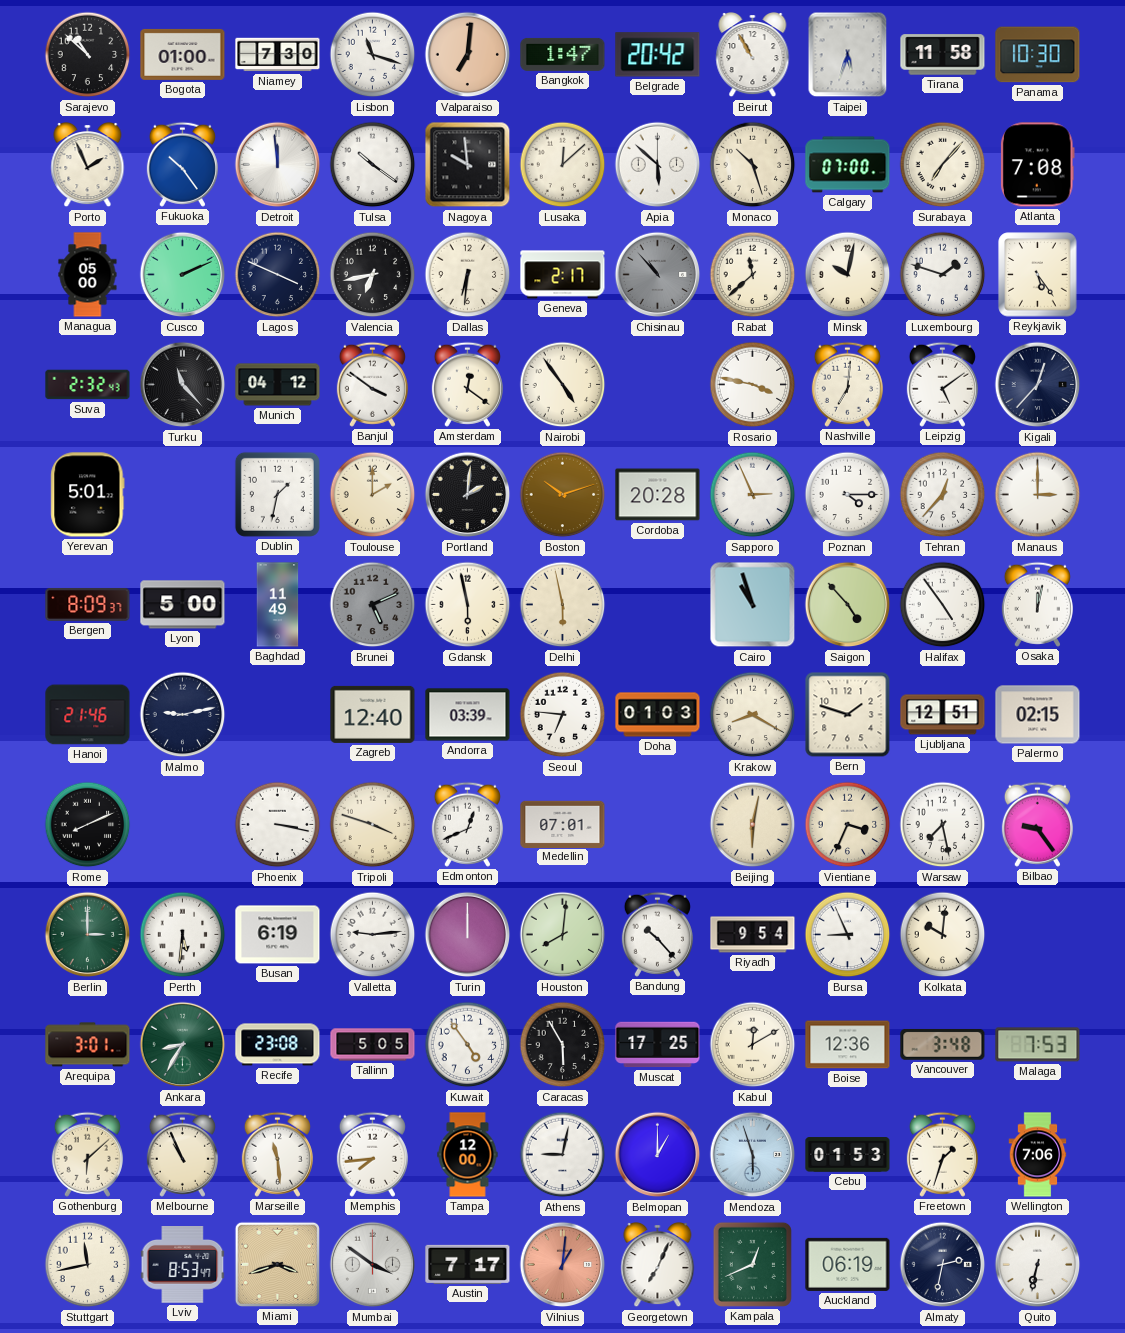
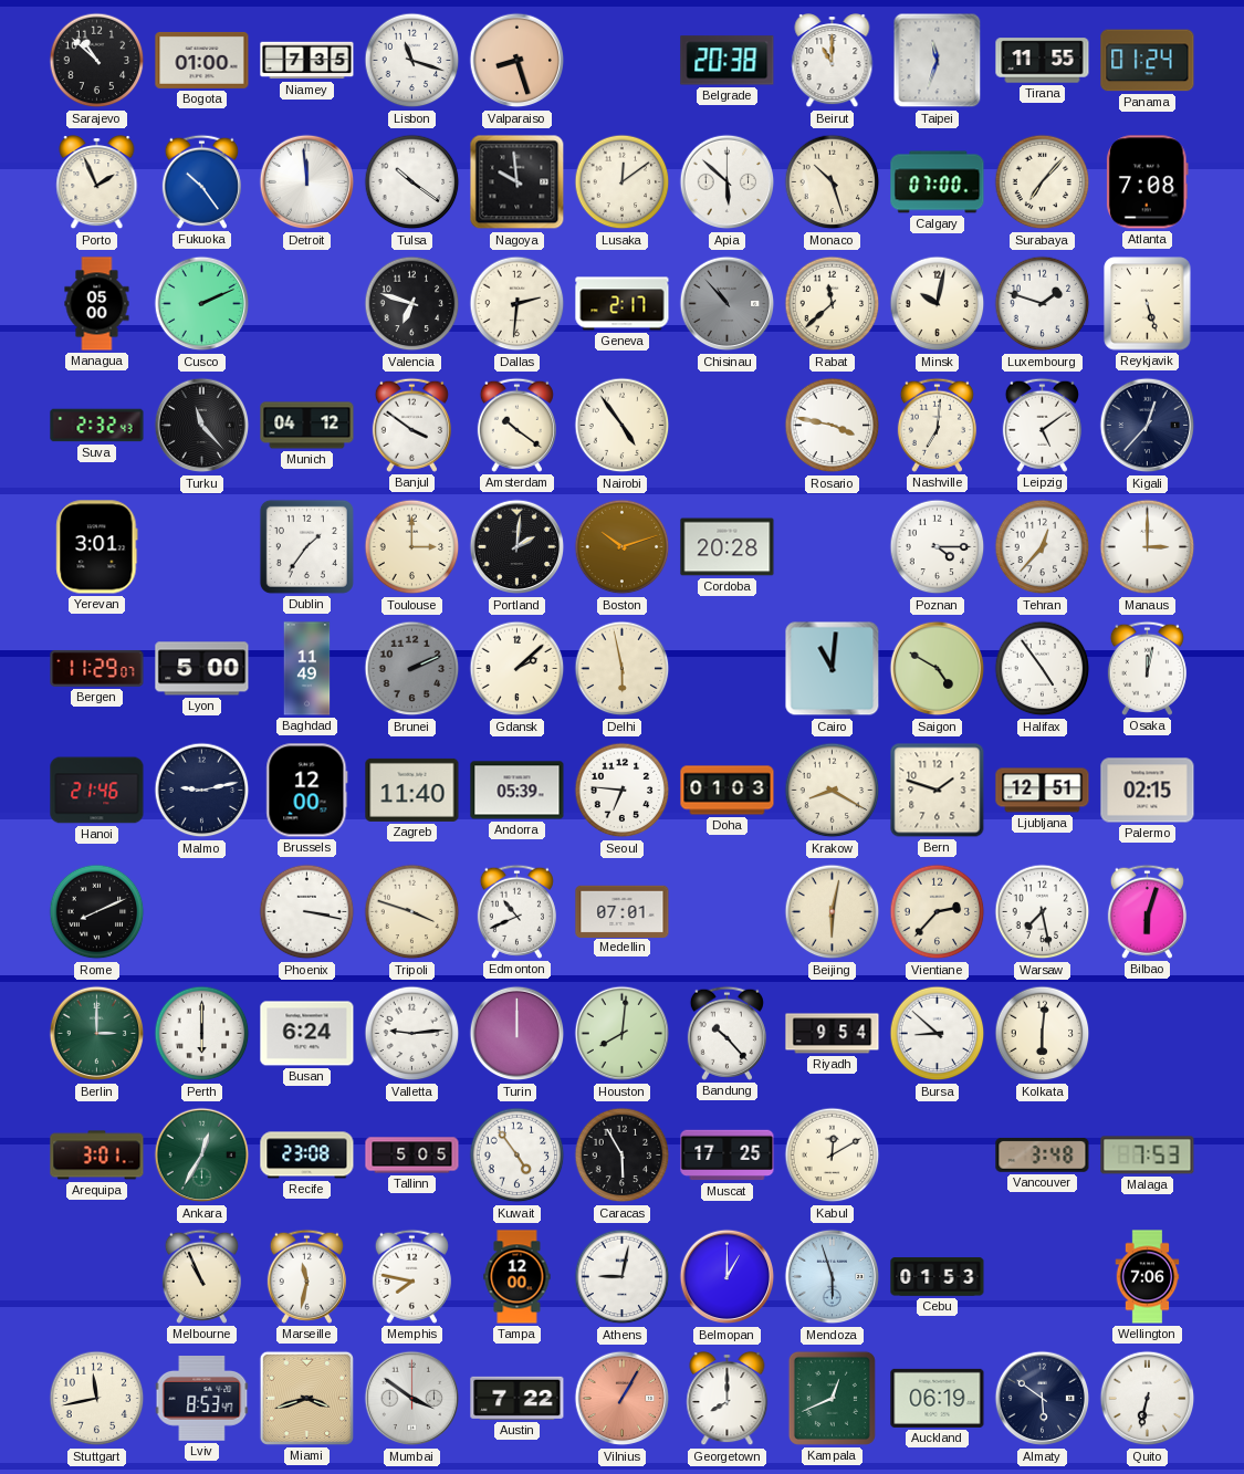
Niamey: 7:30 -> 7:35
Valparaiso: 7:01 -> 8:27
Bangkok: 1:47 -> none
Belgrade: 20:42 -> 20:38
Beirut: 10:55 -> 11:00
Taipei: 5:33 -> 11:33
Tirana: 11:58 -> 11:55
Panama: 10:30 -> 01:24
Lusaka: 12:08 -> 12:09
Lagos: 3:49 -> none
Valencia: 6:43 -> 6:48
Dallas: 6:31 -> 2:31
Reykjavik: 5:24 -> 5:27
Amsterdam: 12:21 -> 10:21
Yerevan: 5:01 -> 3:01
Dublin: 1:32 -> 1:36
Toulouse: 2:00 -> 3:00
Sapporo: 2:56 -> none
Bergen: 8:09 -> 11:29
Brunei: 5:11 -> 2:11
Gdansk: 5:58 -> 2:08
Cairo: 10:57 -> 11:01
Saigon: 4:53 -> 4:50
Brussels: none -> 12:00
Zagreb: 12:40 -> 11:40
Andorra: 03:39 -> 05:39
Edmonton: 12:41 -> 10:41
Vientiane: 3:34 -> 2:37
Bilbao: 9:24 -> 6:03
Perth: 5:31 -> 6:00
Busan: 6:19 -> 6:24
Bursa: 8:56 -> 8:52
Kolkata: 10:01 -> 6:01
Ankara: 8:35 -> 12:35
Boise: 12:36 -> none
Gothenburg: 6:08 -> none
Marseille: 11:29 -> 11:32
Memphis: 7:44 -> 7:47
Freetown: 1:33 -> none
Austin: 7:17 -> 7:22
Vilnius: 1:01 -> 1:05
Georgetown: 7:04 -> 8:00
Almaty: 2:32 -> 5:51
